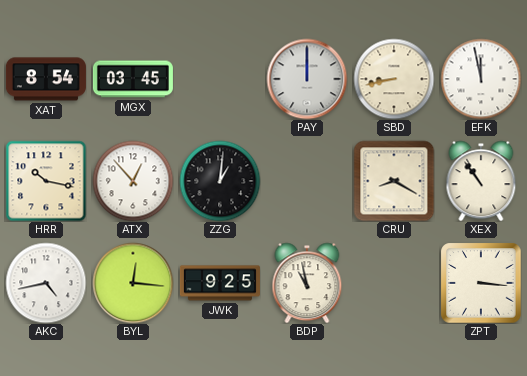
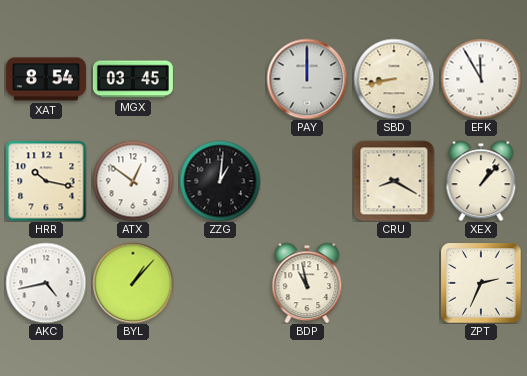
EFK: 11:58 -> 11:55
ATX: 12:53 -> 12:51
XEX: 10:54 -> 1:07
BYL: 12:16 -> 1:07
JWK: 9:25 -> none
ZPT: 3:16 -> 2:34
